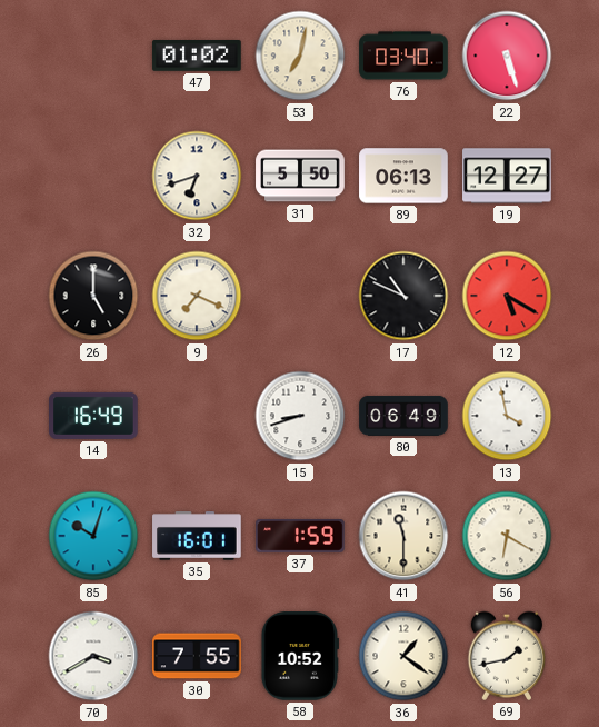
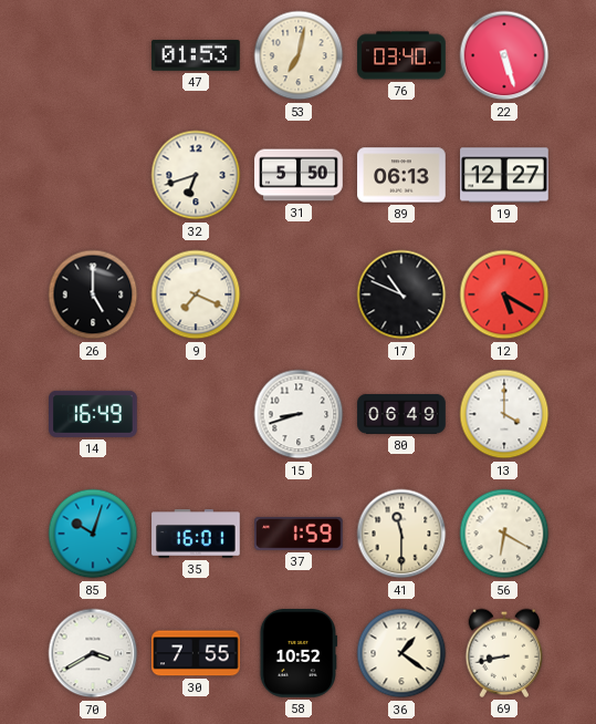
47: 01:02 -> 01:53
13: 3:58 -> 4:00
69: 1:43 -> 8:43
